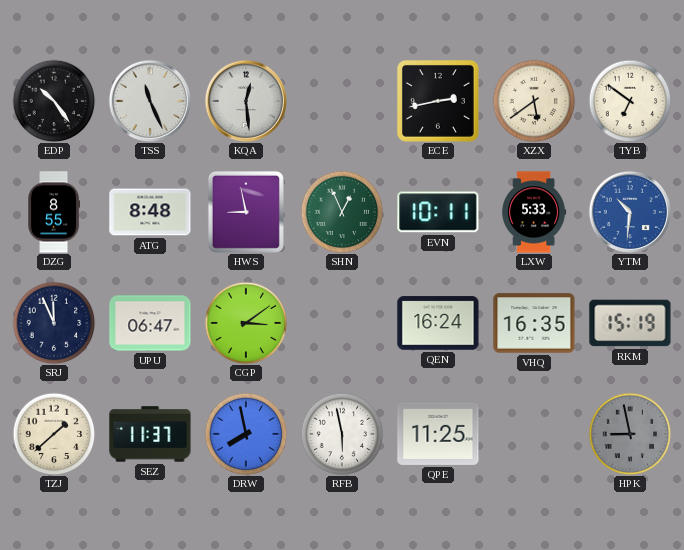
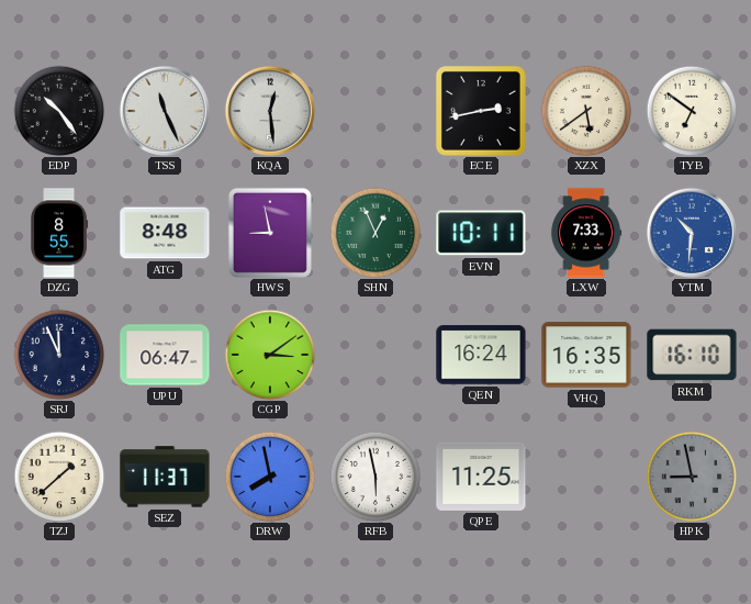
LXW: 5:33 -> 7:33
RKM: 15:19 -> 16:10
